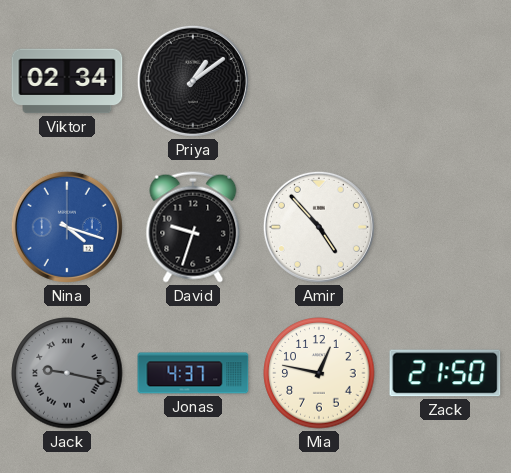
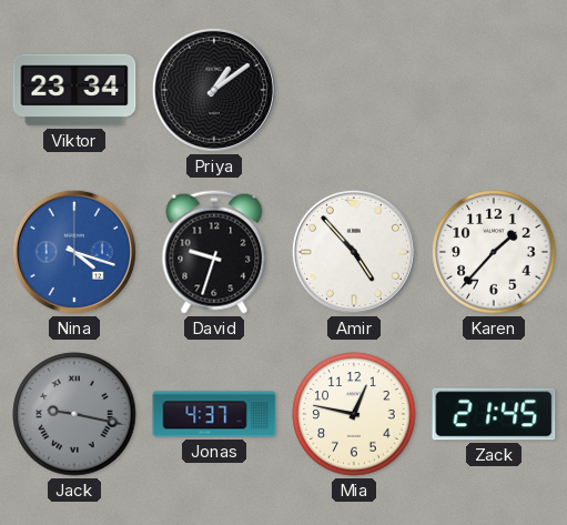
Viktor: 02:34 -> 23:34
Karen: none -> 1:37
Zack: 21:50 -> 21:45
